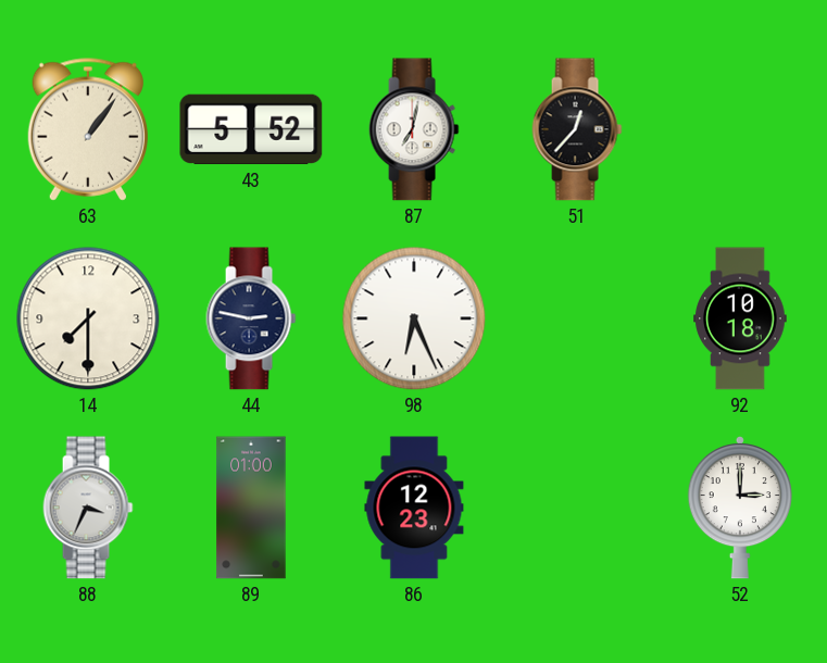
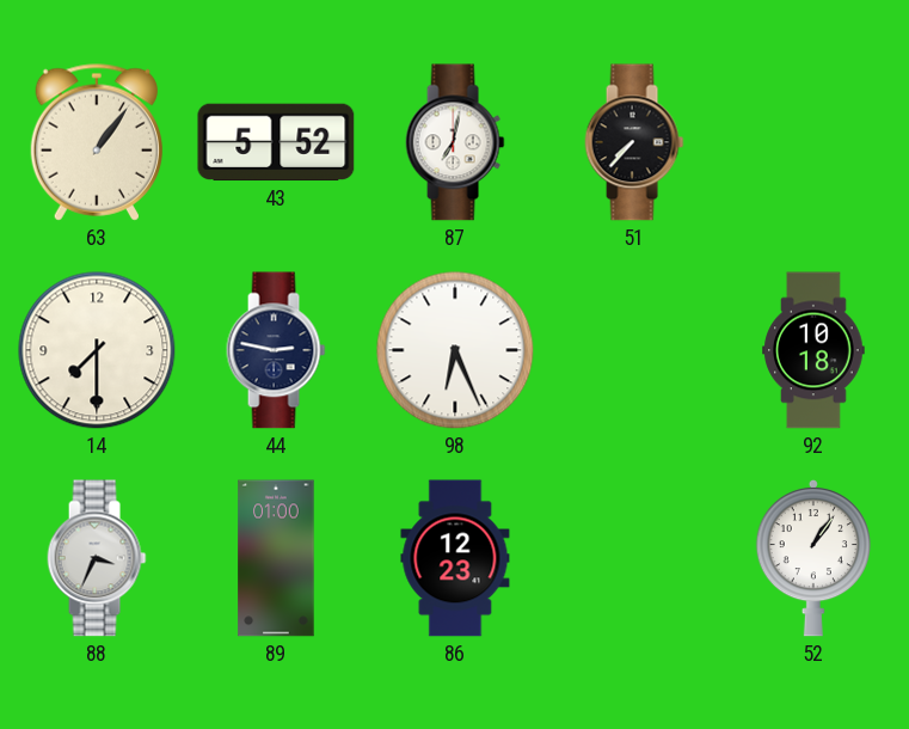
51: 12:37 -> 7:37
52: 3:00 -> 1:06
